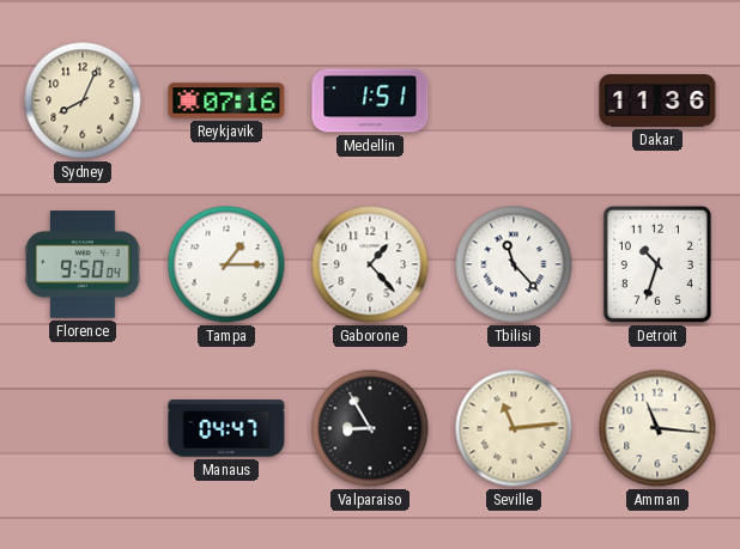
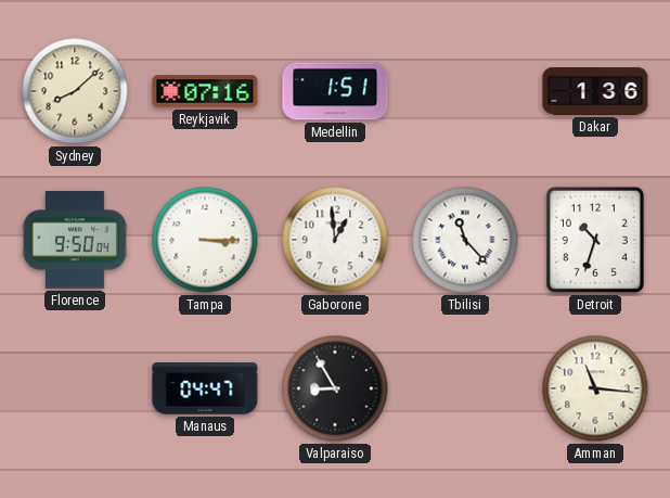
Sydney: 8:04 -> 8:08
Dakar: 11:36 -> 1:36
Tampa: 1:15 -> 3:15
Gaborone: 1:23 -> 12:59
Seville: 11:14 -> none
